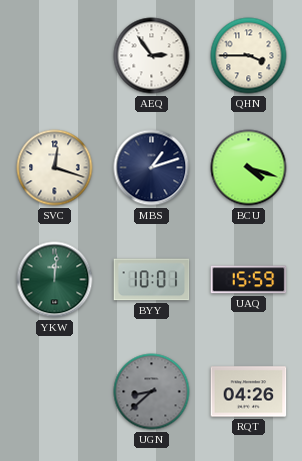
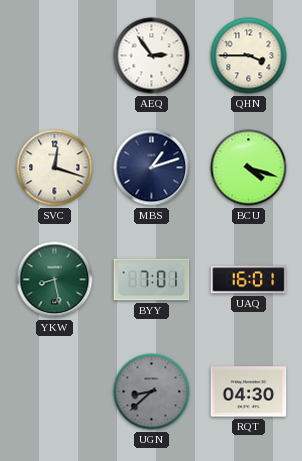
YKW: 12:01 -> 8:28
BYY: 10:01 -> 7:01
UAQ: 15:59 -> 16:01
RQT: 04:26 -> 04:30
